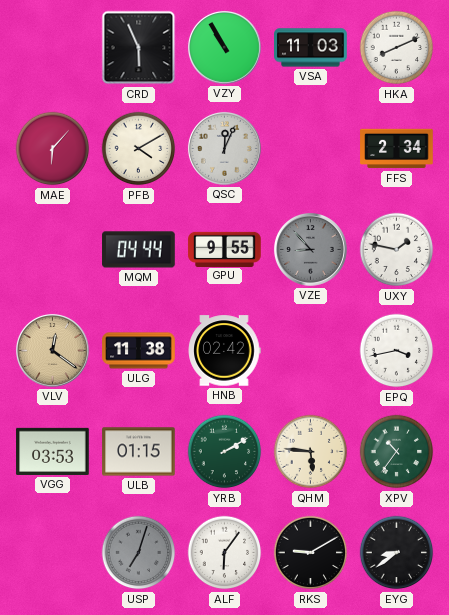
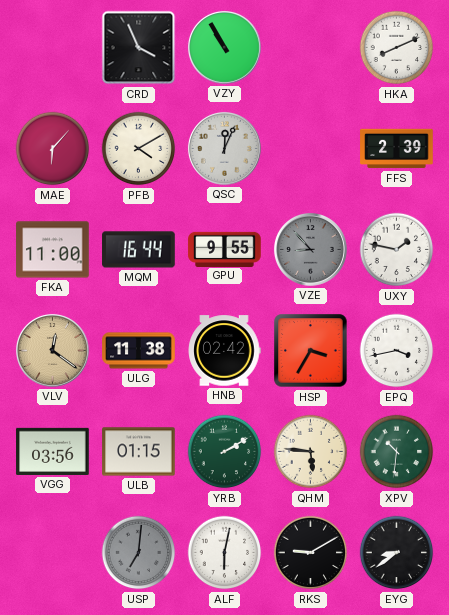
CRD: 5:56 -> 3:56
VSA: 11:03 -> none
FFS: 2:34 -> 2:39
FKA: none -> 11:00
MQM: 04:44 -> 16:44
HSP: none -> 3:35
VGG: 03:53 -> 03:56
XPV: 10:36 -> 10:31
USP: 7:03 -> 7:01
ALF: 6:06 -> 6:02
